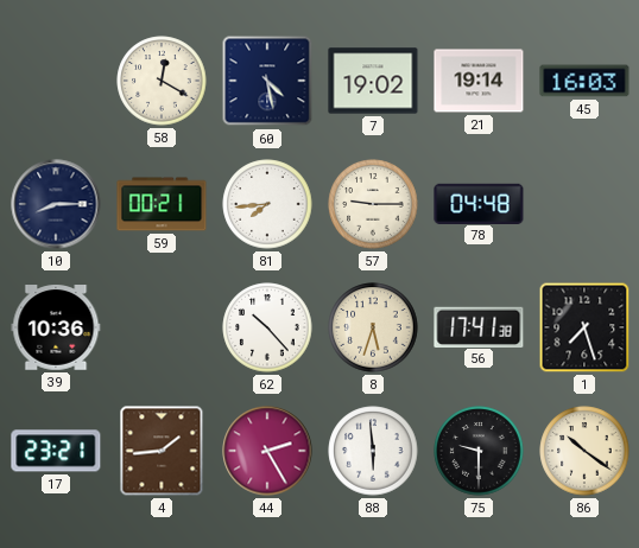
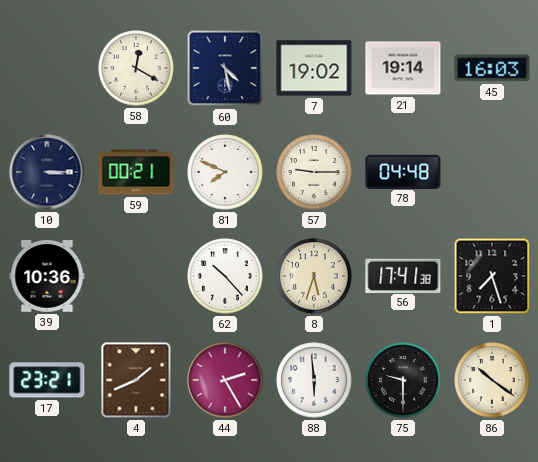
10: 8:15 -> 3:15
81: 7:44 -> 7:49
4: 1:44 -> 1:41
